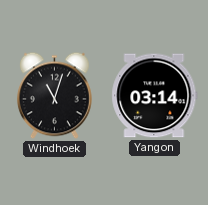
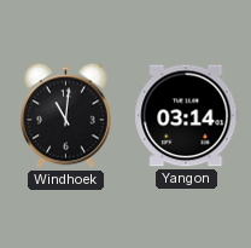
Windhoek: 11:03 -> 11:01
